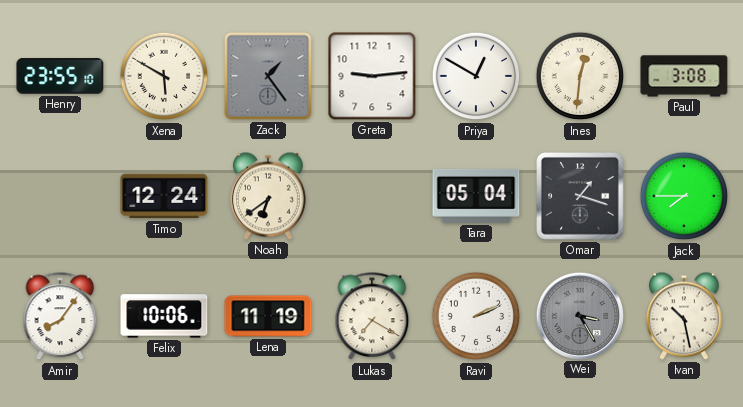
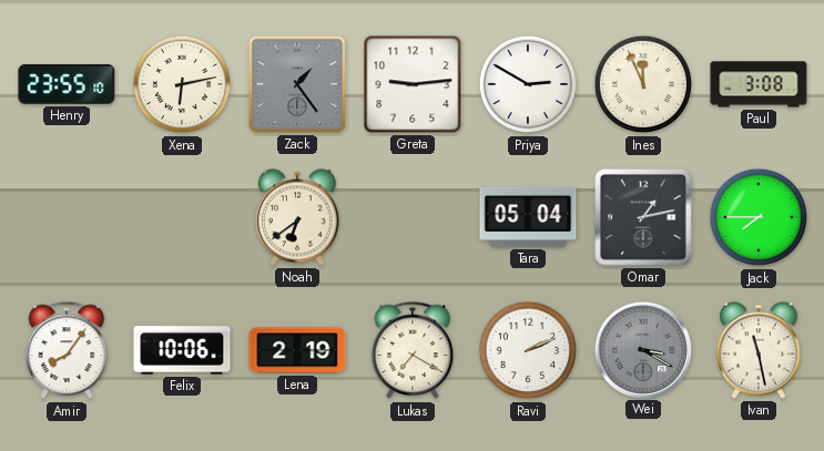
Xena: 5:50 -> 6:13
Priya: 12:50 -> 2:50
Ines: 12:31 -> 11:56
Timo: 12:24 -> none
Omar: 1:18 -> 1:13
Lena: 11:19 -> 2:19
Wei: 3:25 -> 3:20
Ivan: 10:28 -> 11:28
